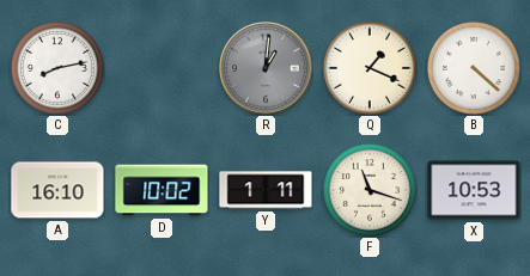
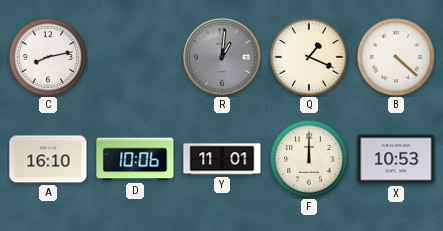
D: 10:02 -> 10:06
Y: 1:11 -> 11:01
F: 11:18 -> 12:00
